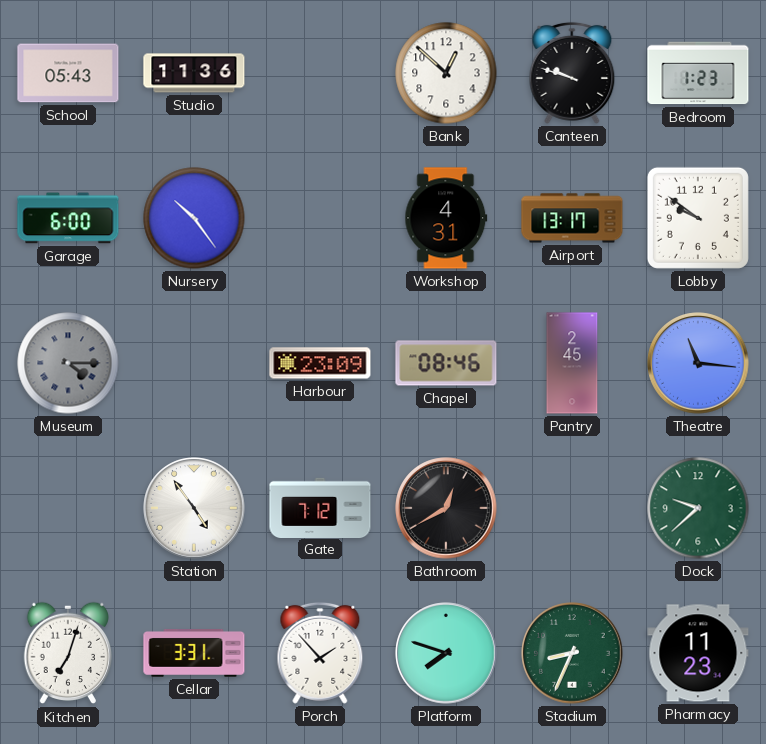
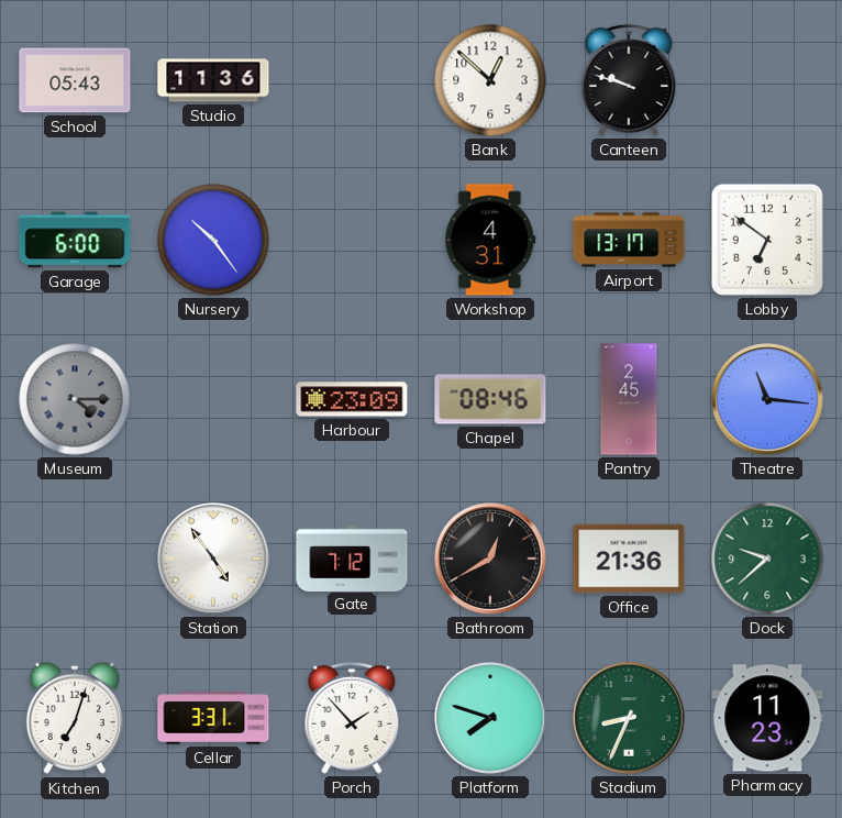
Bedroom: 1:23 -> none
Lobby: 9:51 -> 6:51
Office: none -> 21:36
